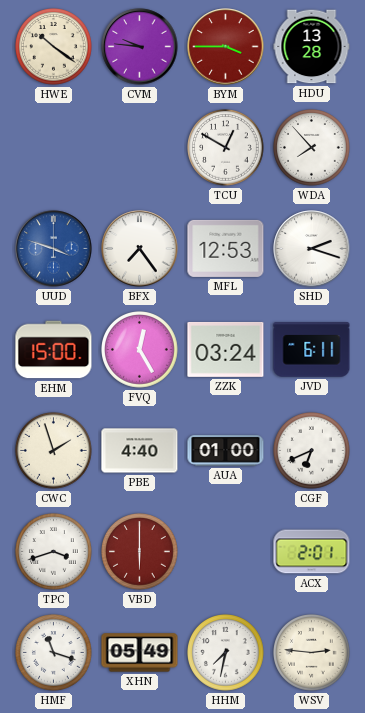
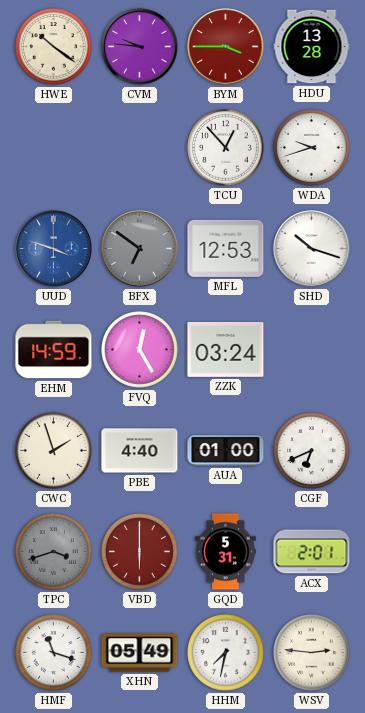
TCU: 12:50 -> 12:53
WDA: 7:53 -> 9:42
BFX: 7:24 -> 6:51
BFX dial: white -> grey
SHD: 2:18 -> 10:18
EHM: 15:00 -> 14:59
JVD: 6:11 -> none
TPC dial: white -> grey
GQD: none -> 5:31
